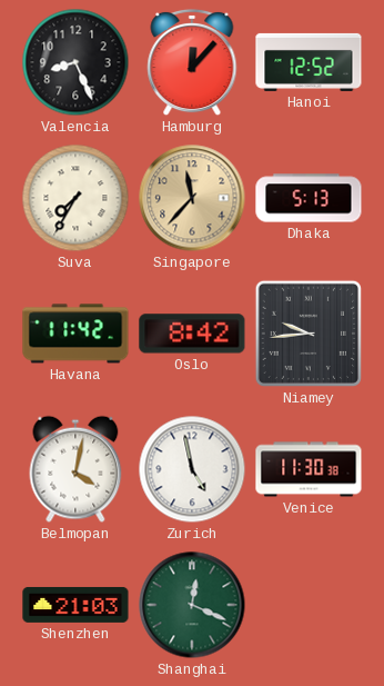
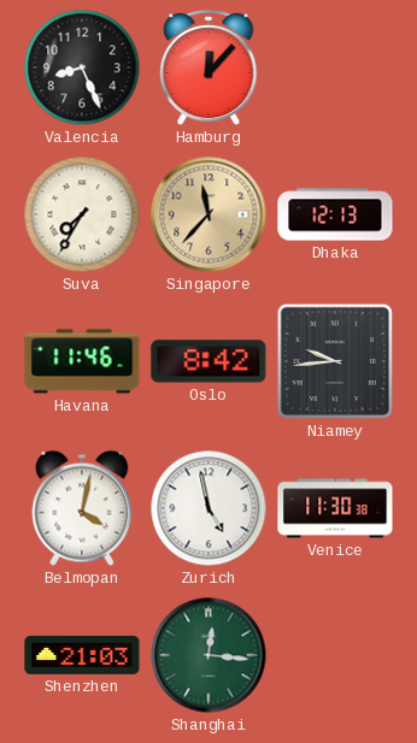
Hanoi: 12:52 -> none
Dhaka: 5:13 -> 12:13
Havana: 11:42 -> 11:46
Shanghai: 12:19 -> 12:16
